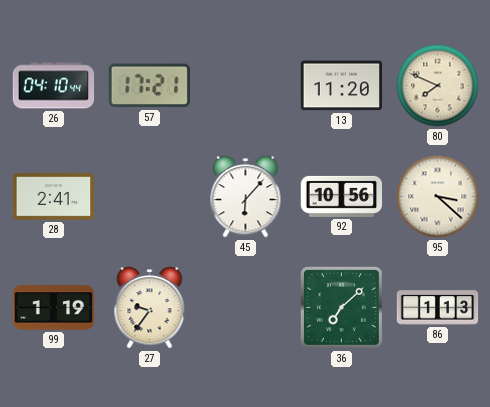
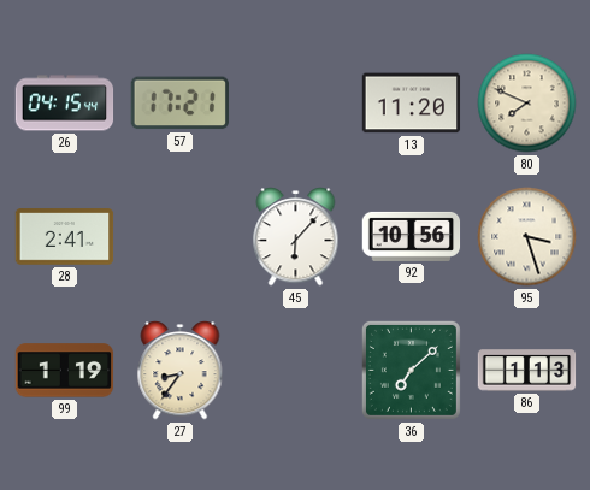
26: 04:10 -> 04:15
95: 3:22 -> 3:27
27: 9:36 -> 8:36
